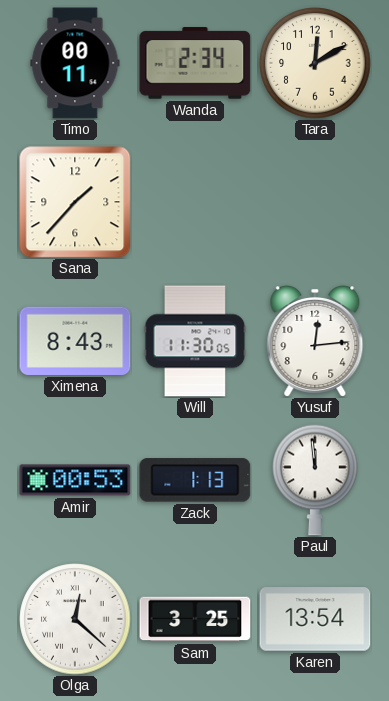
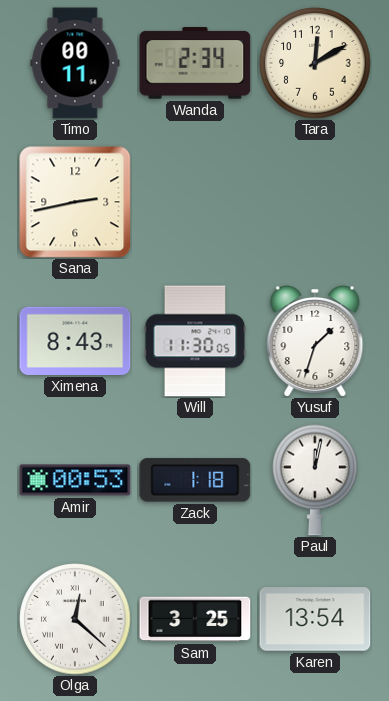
Sana: 1:37 -> 2:43
Yusuf: 12:14 -> 1:33
Zack: 1:13 -> 1:18
Paul: 11:59 -> 12:02
